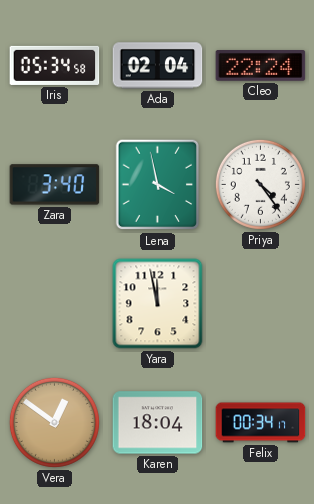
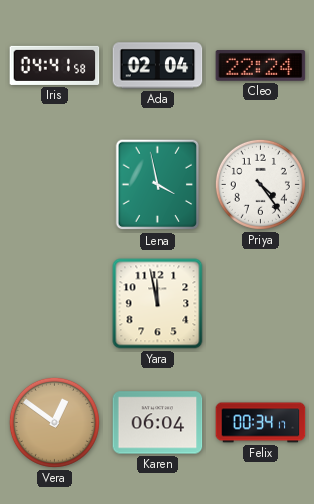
Iris: 05:34 -> 04:41
Zara: 3:40 -> none
Karen: 18:04 -> 06:04
